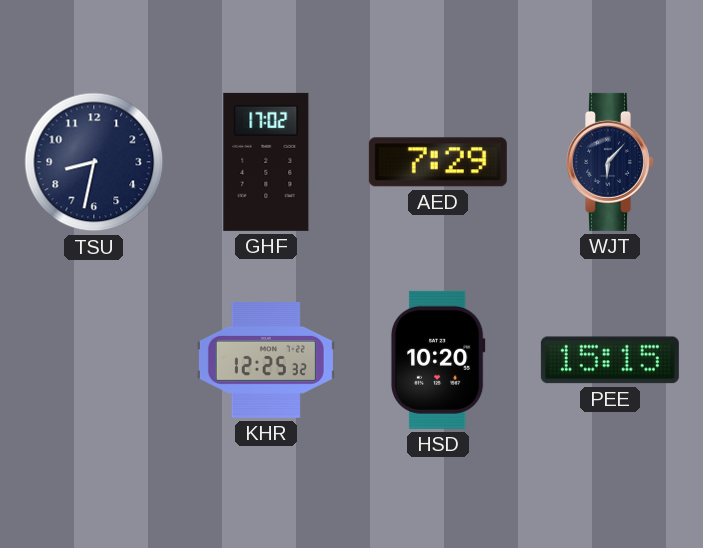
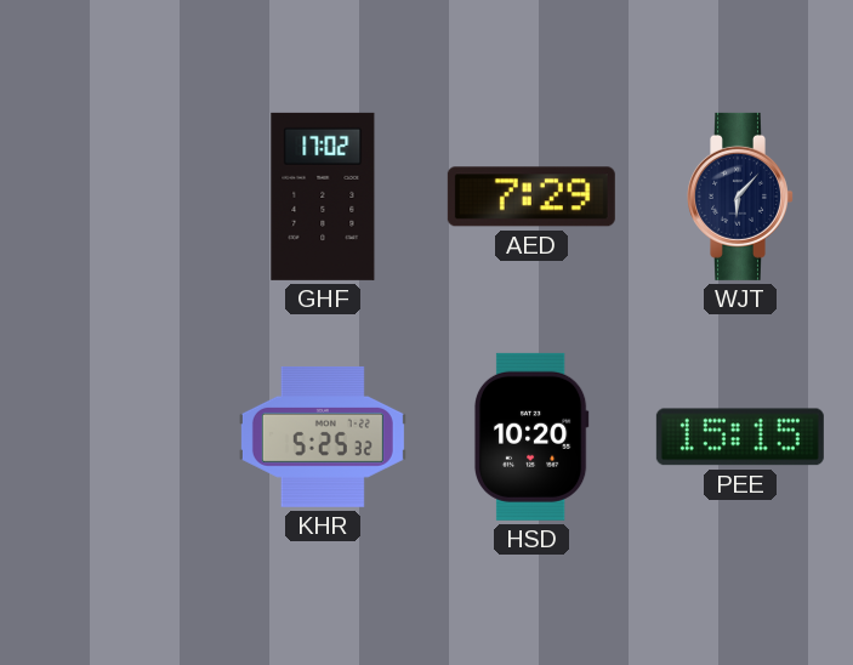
TSU: 8:32 -> none
KHR: 12:25 -> 5:25
